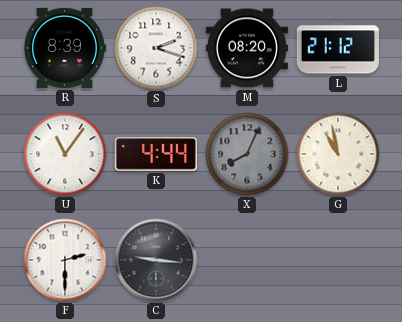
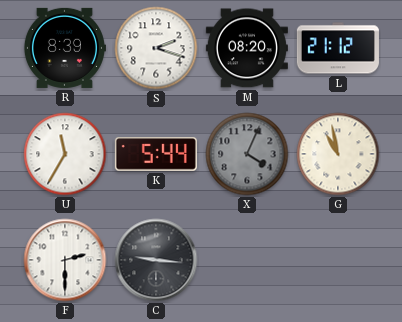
U: 11:06 -> 11:35
K: 4:44 -> 5:44
X: 8:04 -> 4:04
